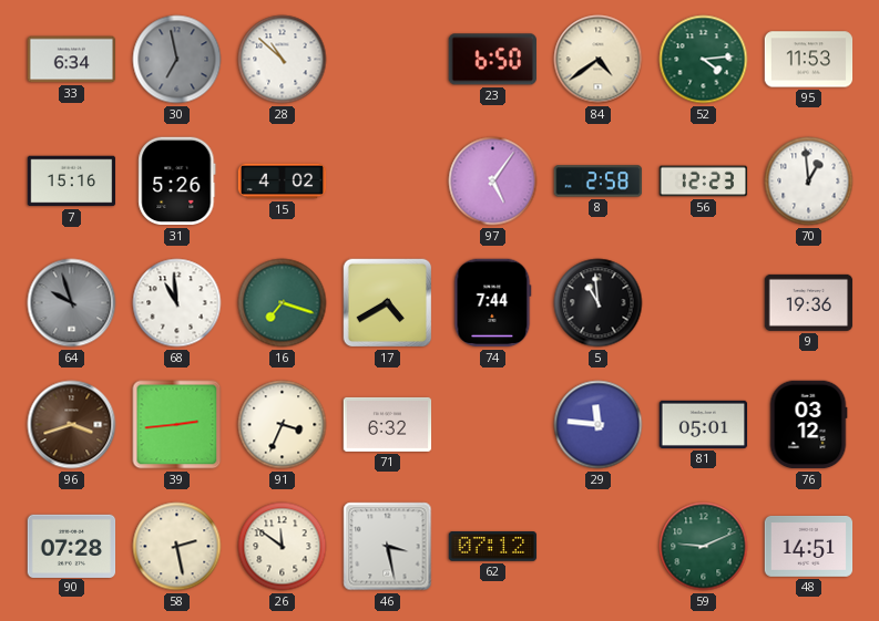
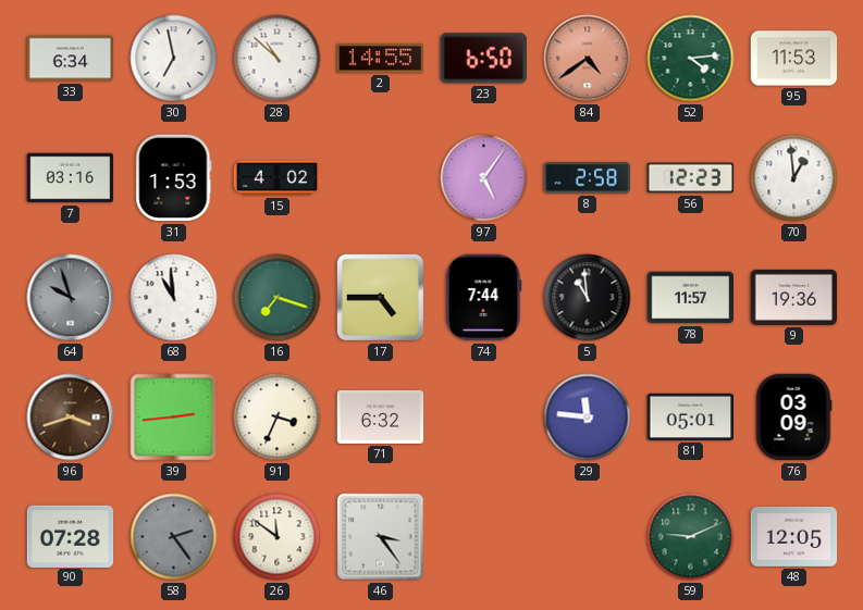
30 dial: grey -> white
2: none -> 14:55
84 dial: cream -> salmon
7: 15:16 -> 03:16
31: 5:26 -> 1:53
17: 4:40 -> 4:45
78: none -> 11:57
76: 03:12 -> 03:09
58: 2:28 -> 2:24
58 dial: cream -> grey
46: 3:28 -> 3:24
62: 07:12 -> none
48: 14:51 -> 12:05
